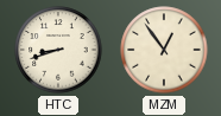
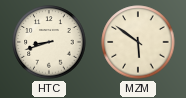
MZM: 12:54 -> 5:51
